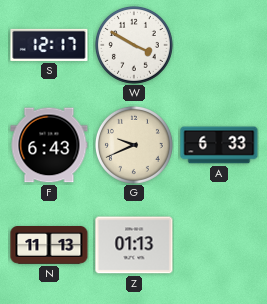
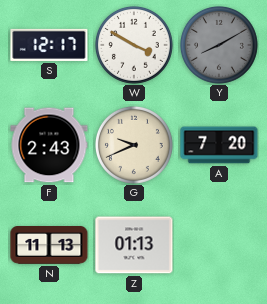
Y: none -> 8:10
F: 6:43 -> 2:43
A: 6:33 -> 7:20
